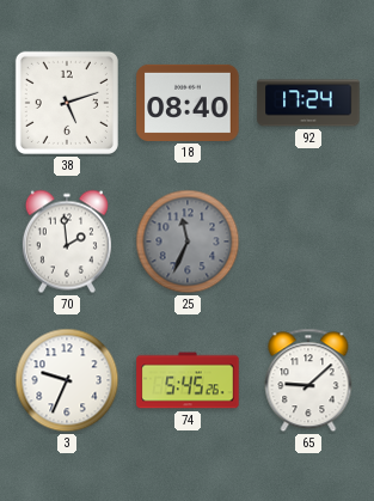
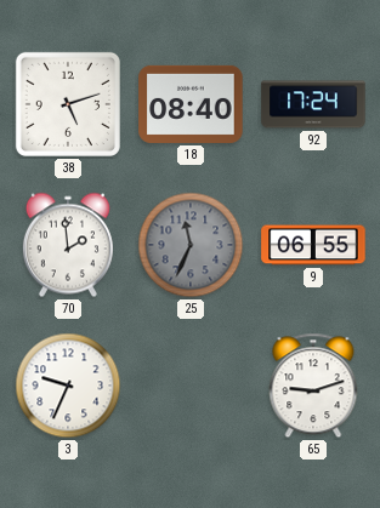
9: none -> 06:55
74: 5:45 -> none
65: 9:08 -> 9:12
